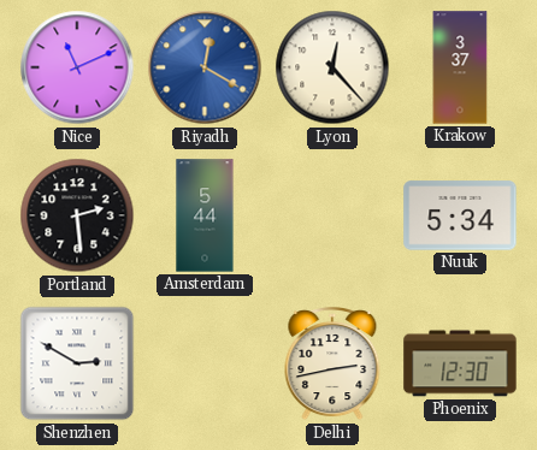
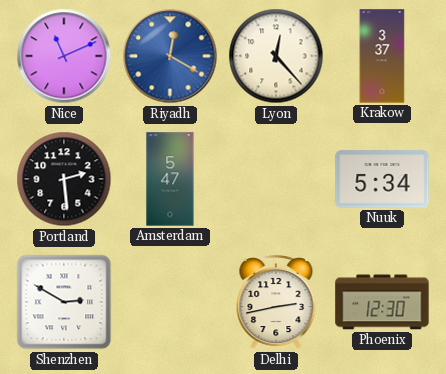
Amsterdam: 5:44 -> 5:47
